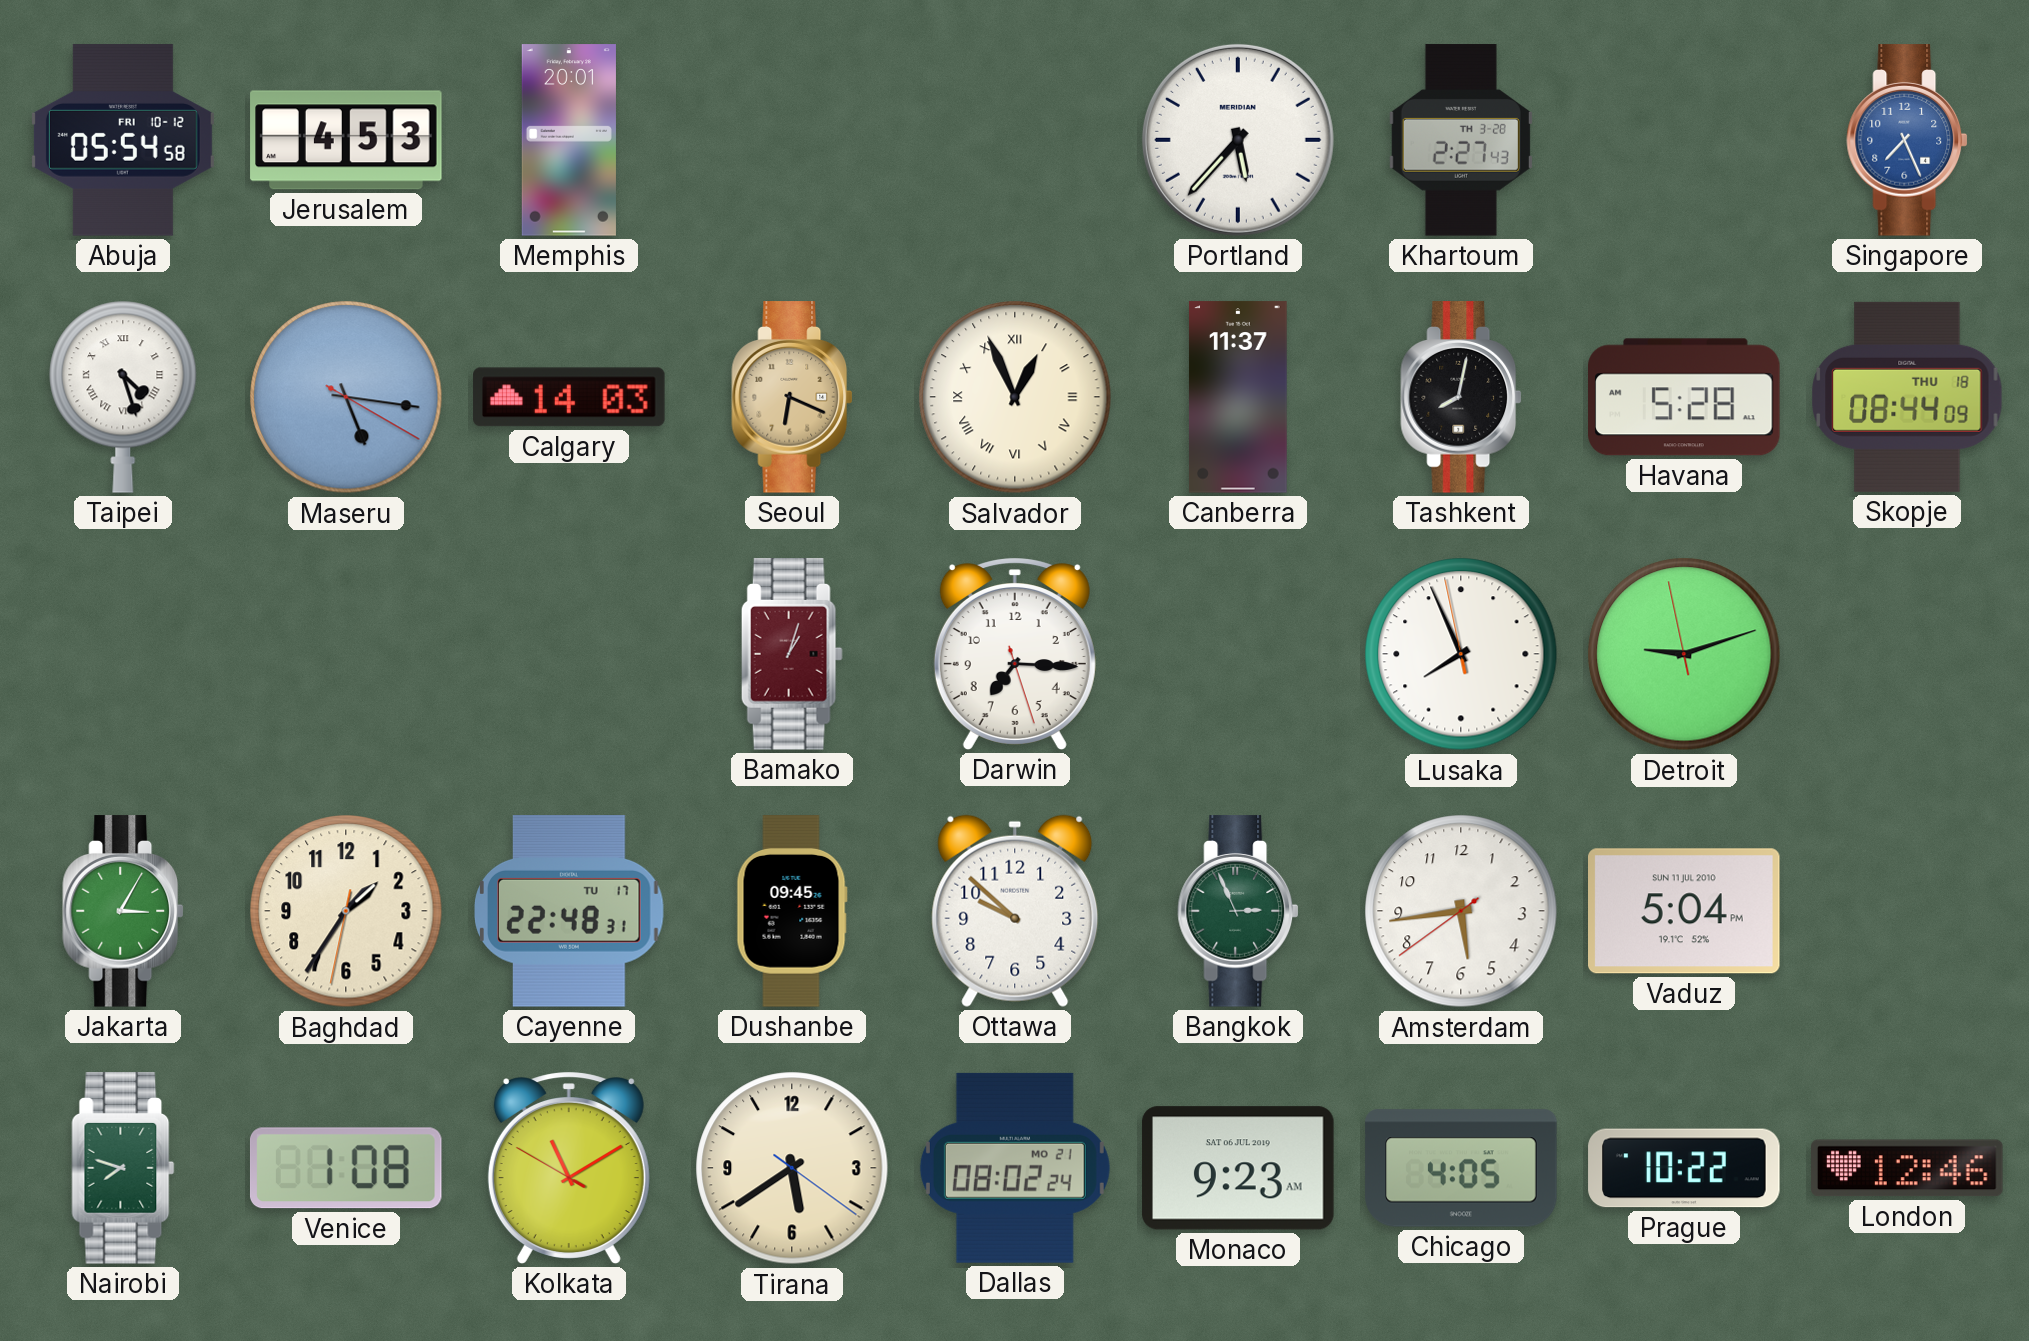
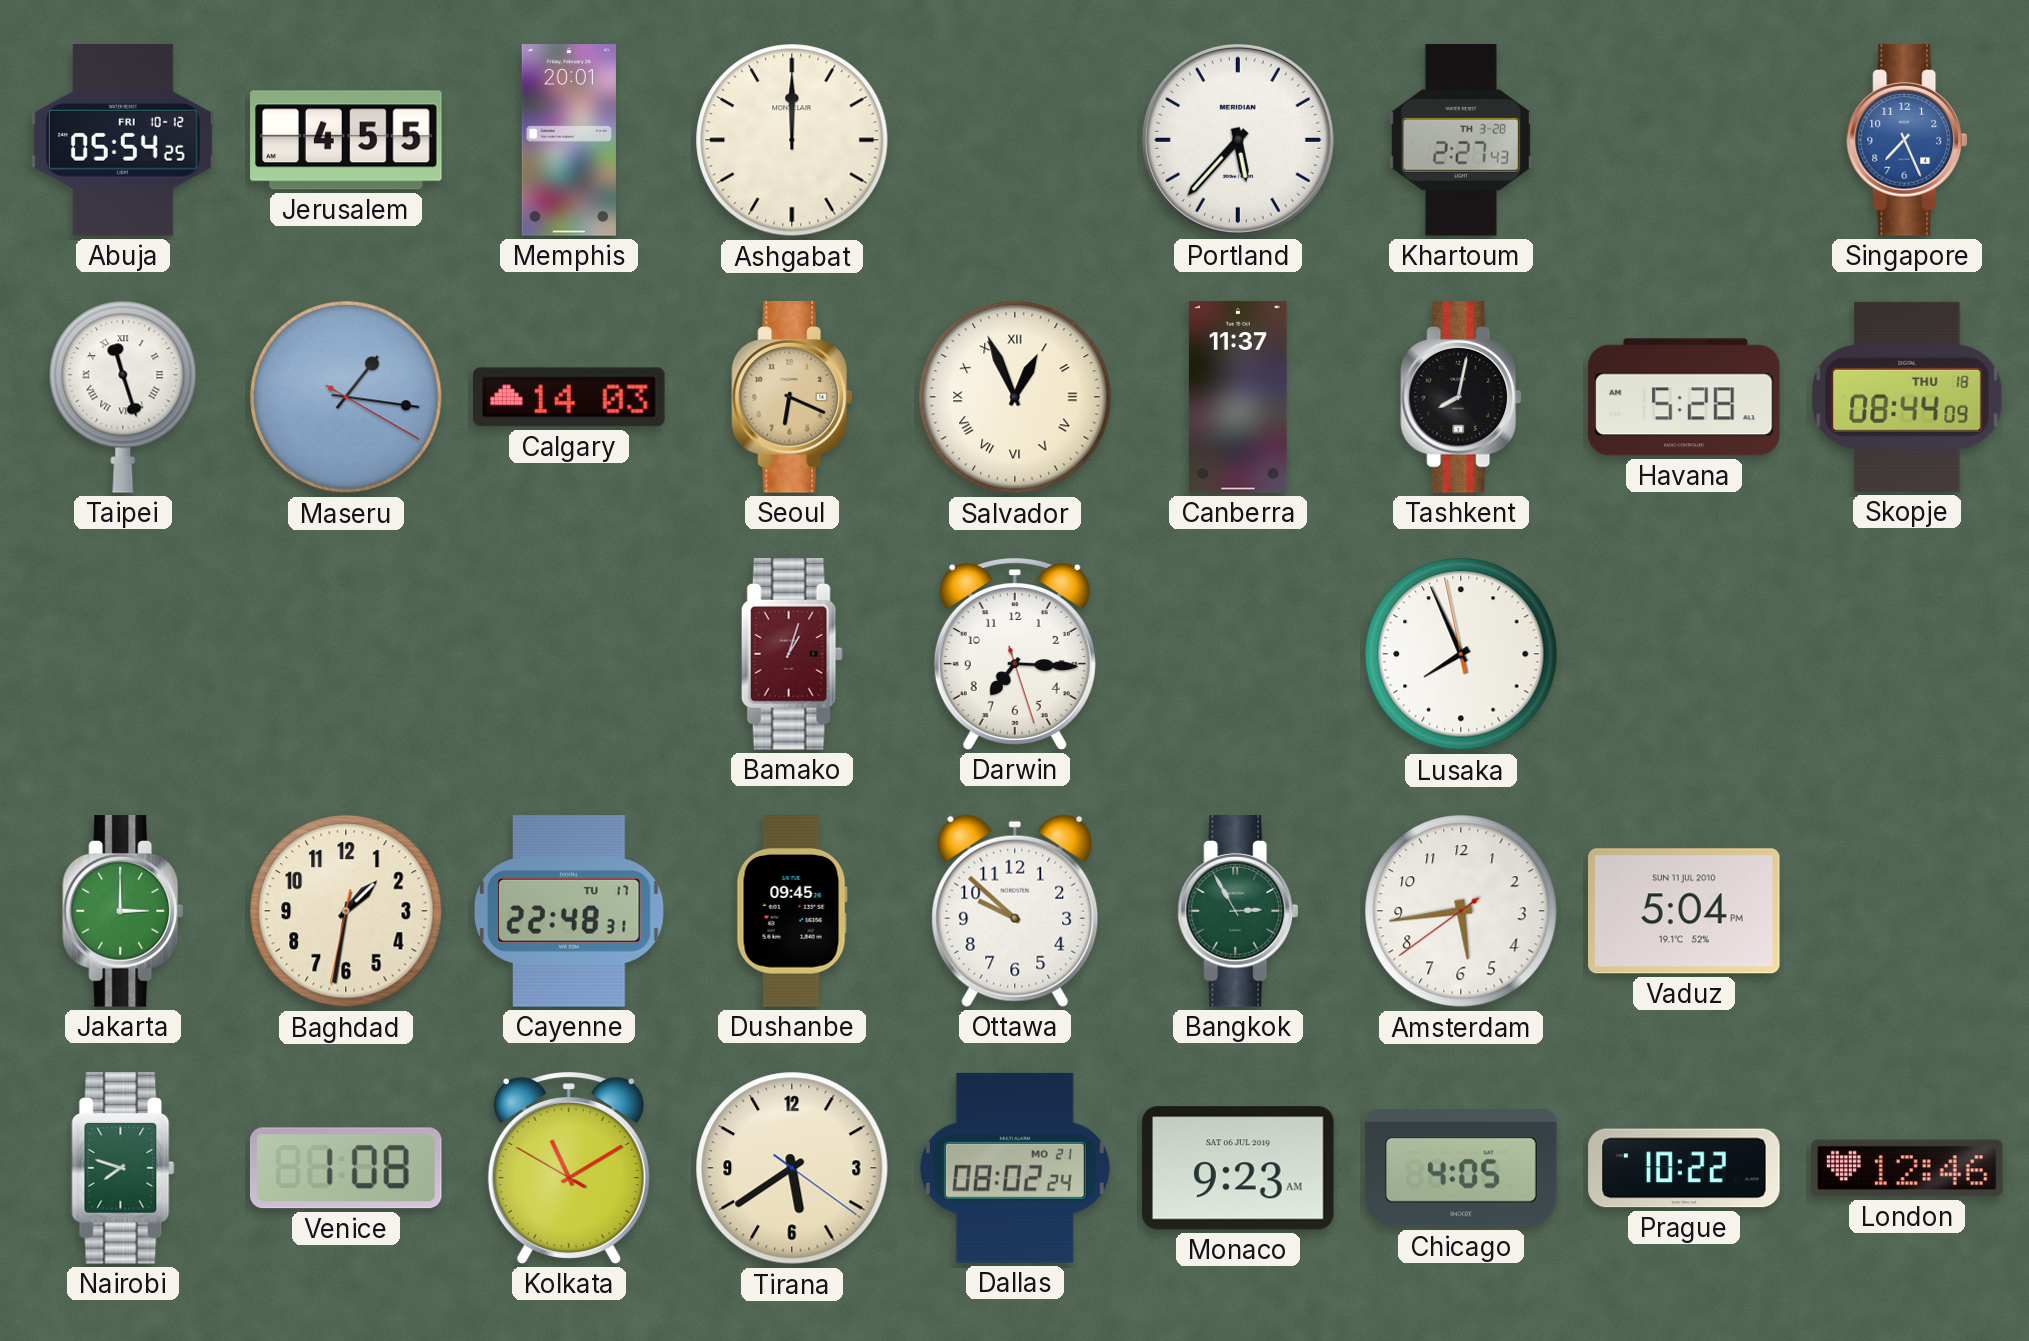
Abuja: 05:54:58 -> 05:54:25
Jerusalem: 4:53 -> 4:55
Ashgabat: none -> 12:00
Taipei: 4:27 -> 11:27
Maseru: 5:16 -> 1:16
Detroit: 9:11 -> none
Jakarta: 3:05 -> 3:00
Baghdad: 1:35 -> 1:31
Bangkok: 2:56 -> 2:55
